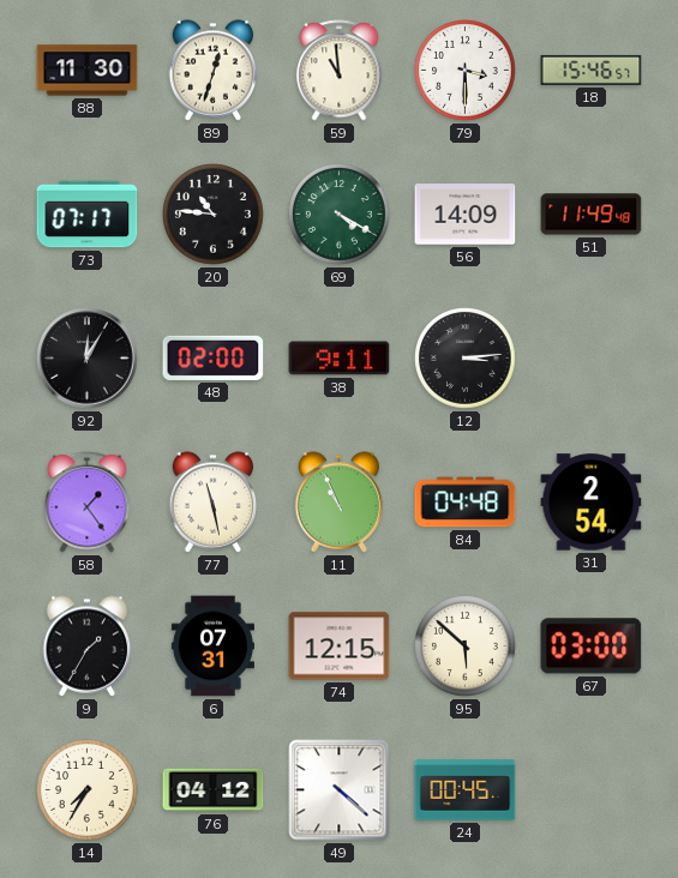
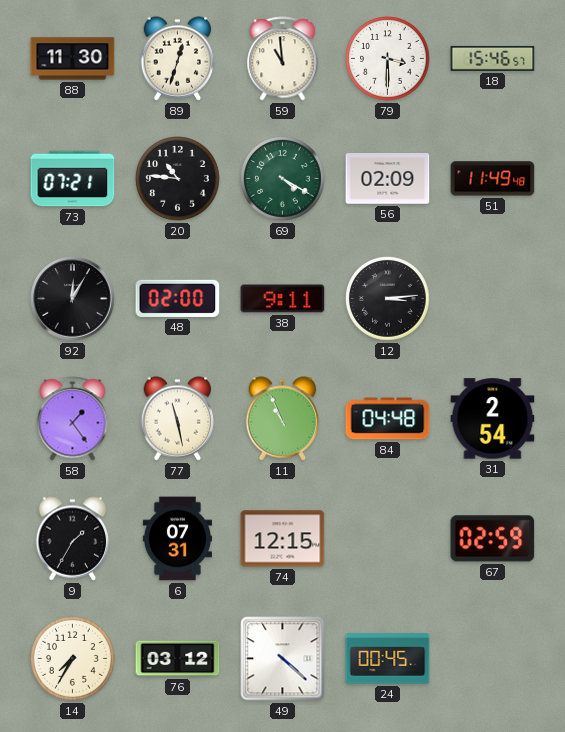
73: 07:17 -> 07:21
56: 14:09 -> 02:09
95: 5:52 -> none
67: 03:00 -> 02:59
76: 04:12 -> 03:12
